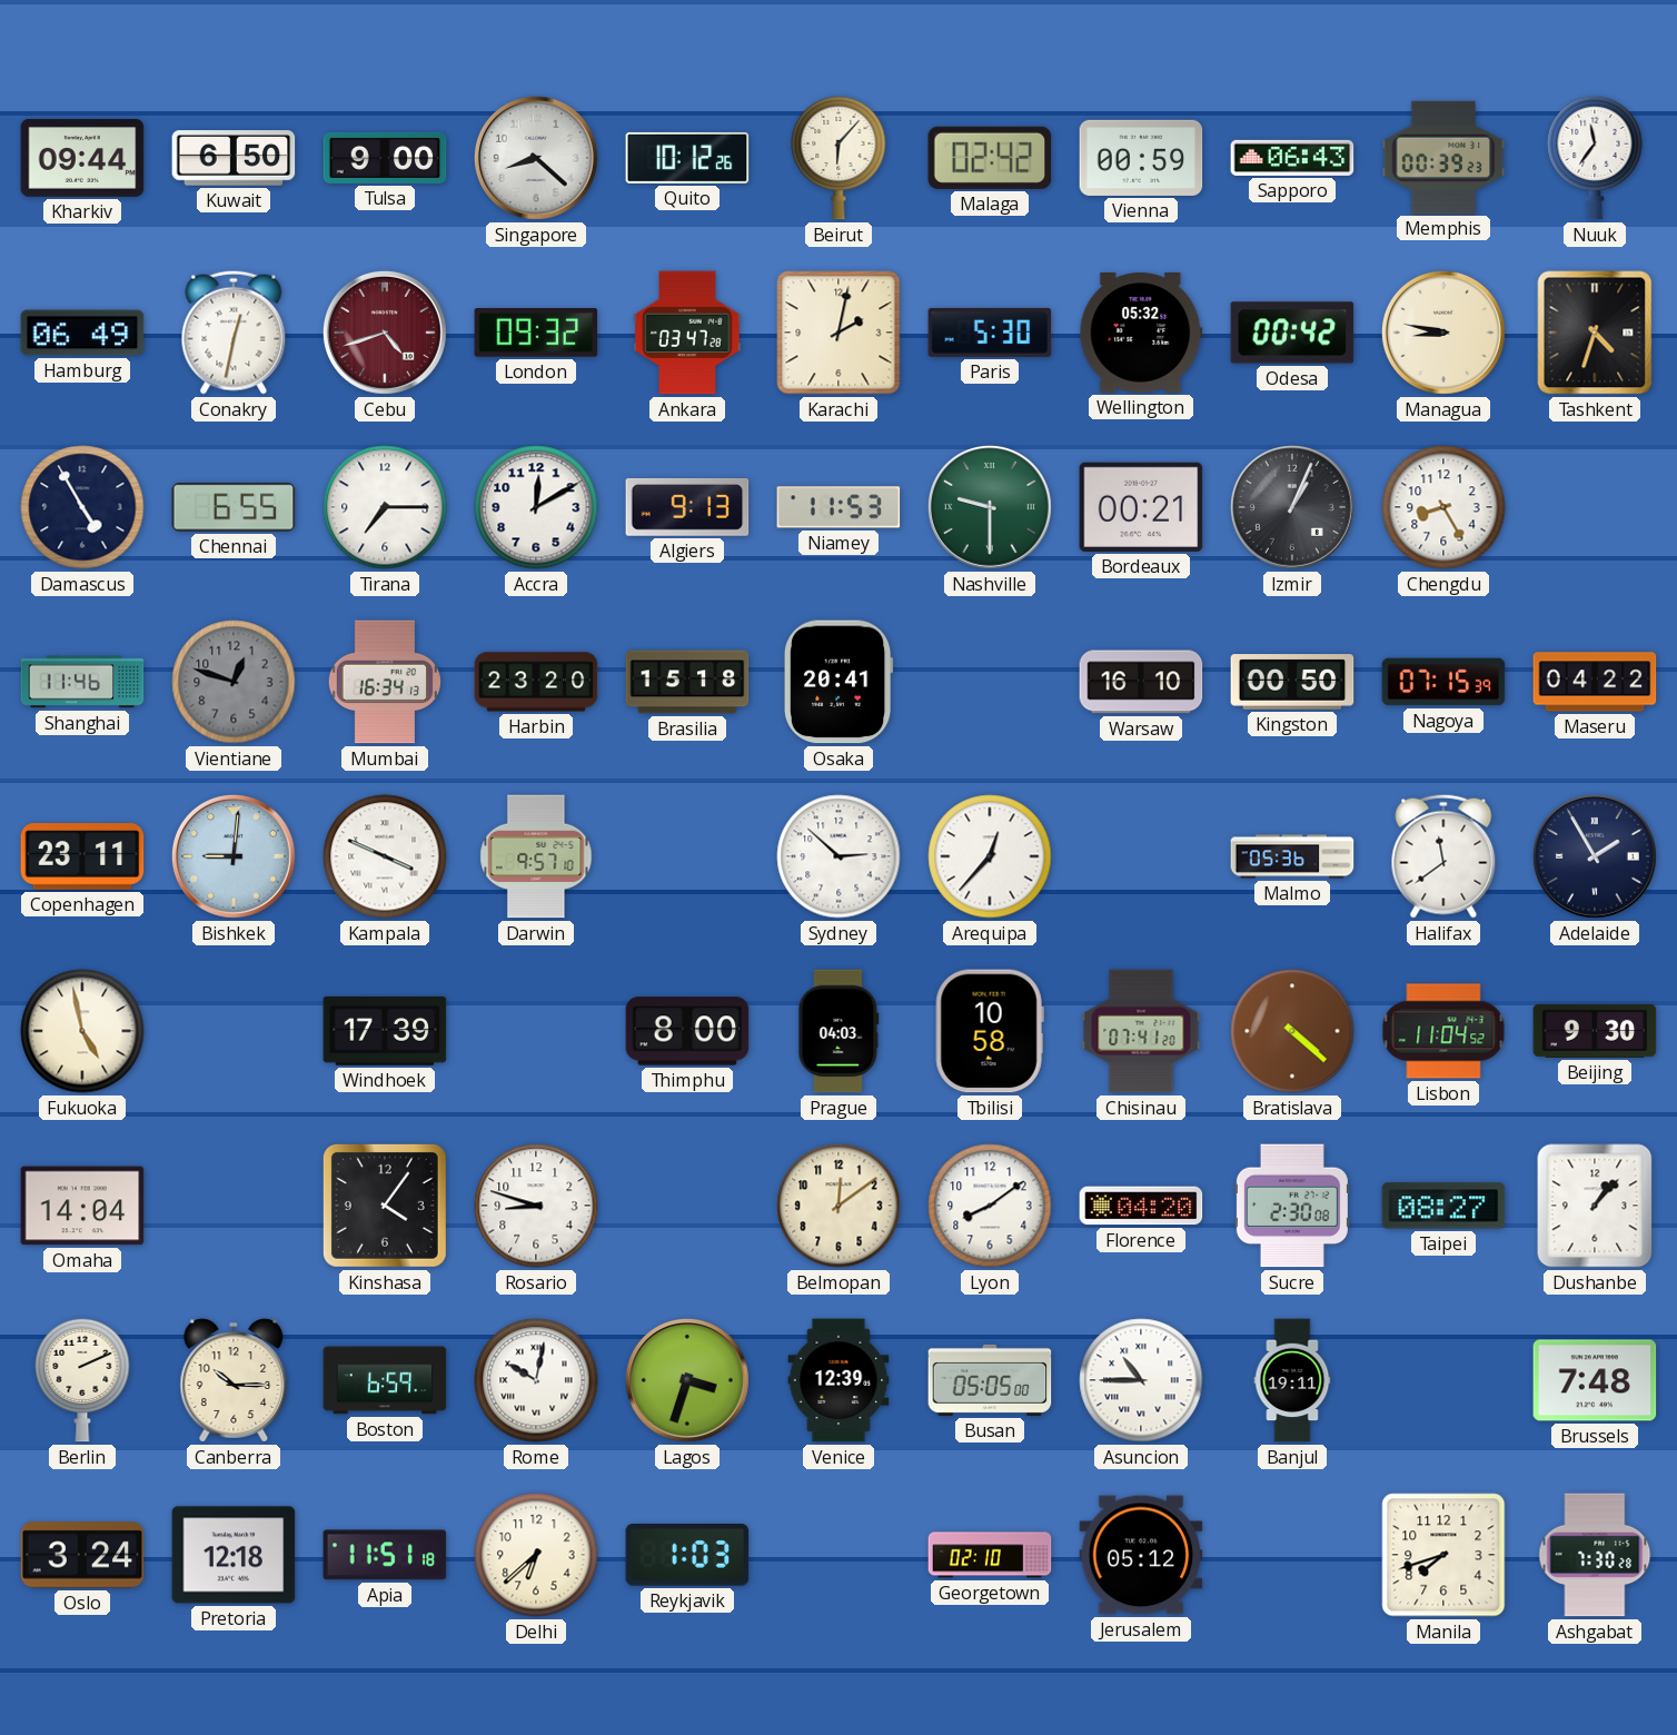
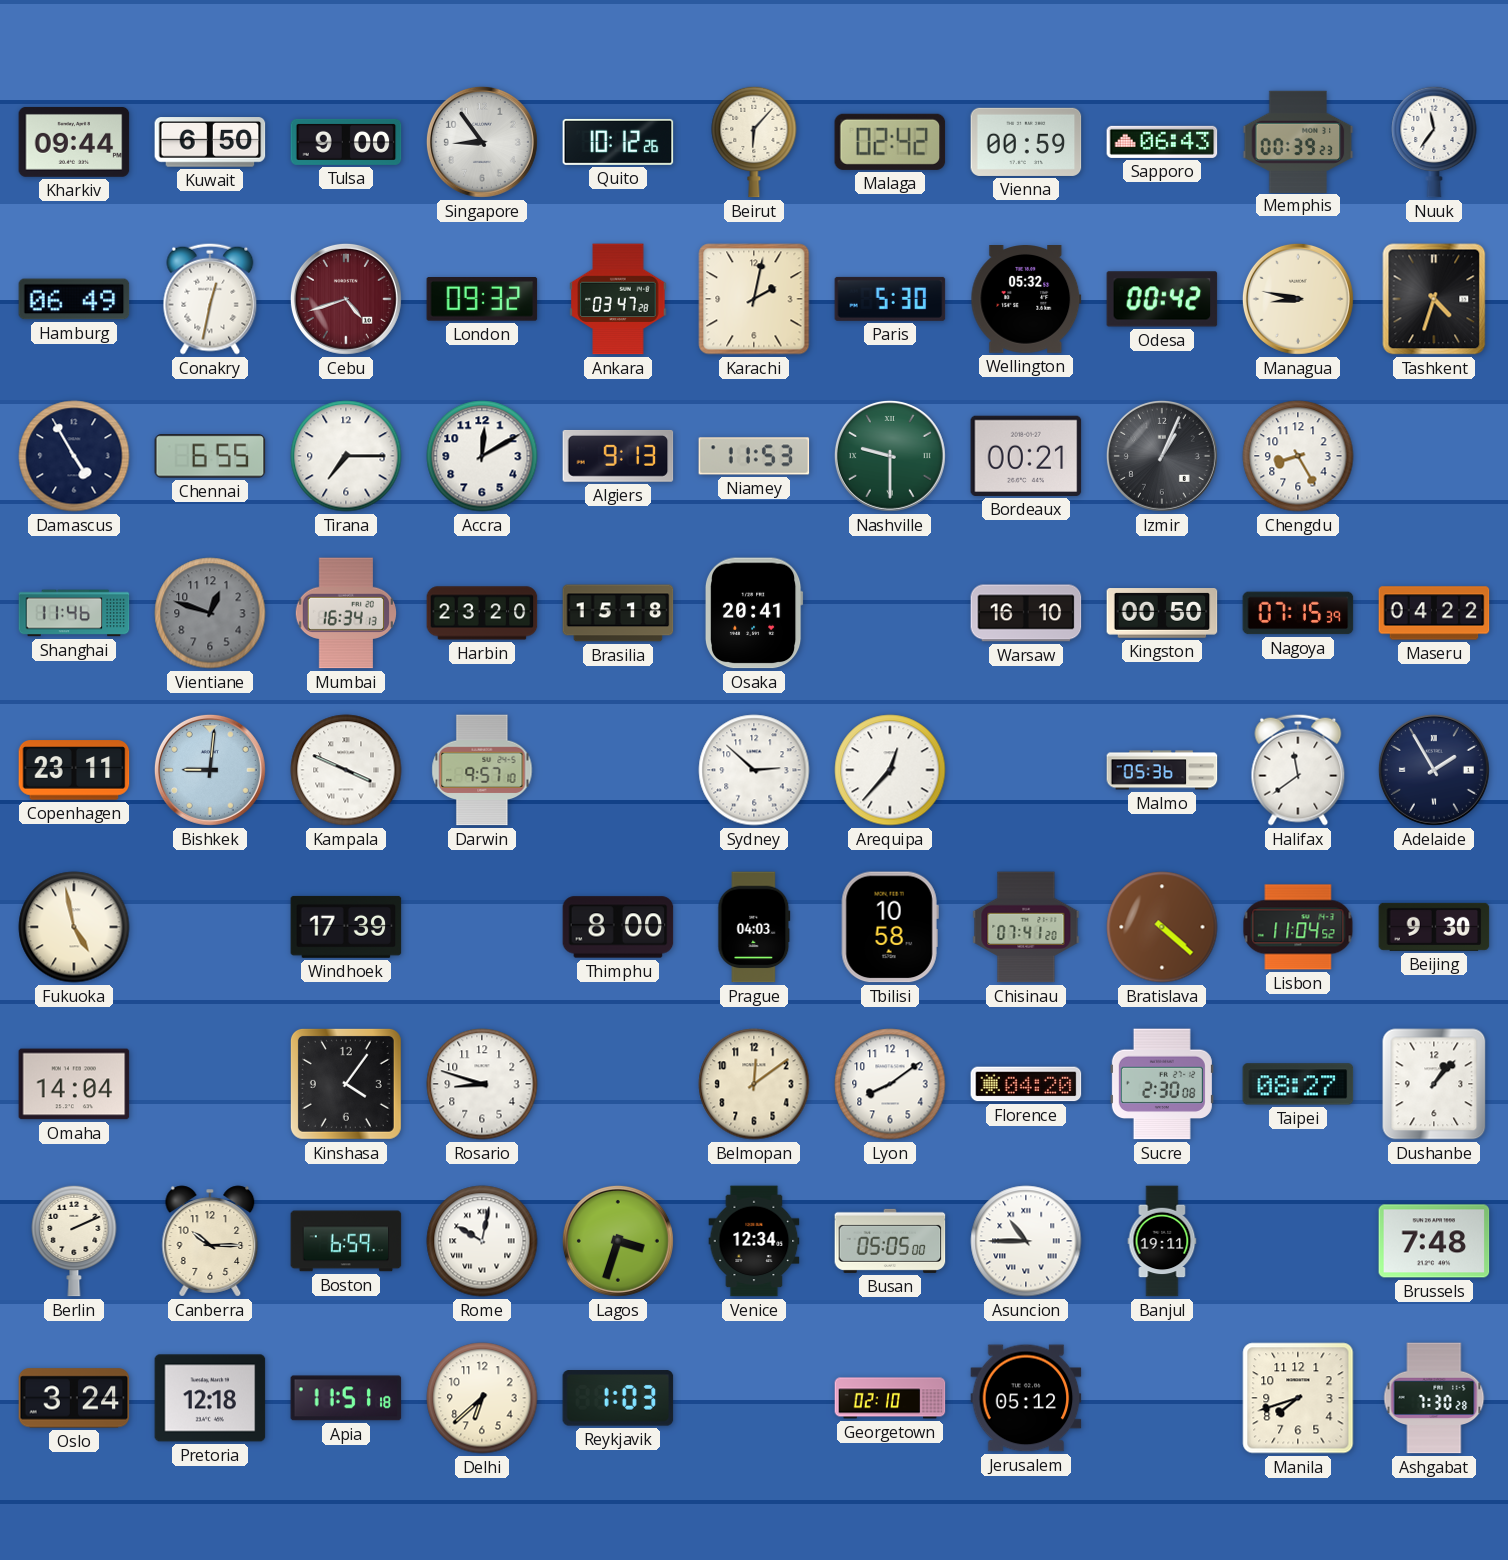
Singapore: 8:22 -> 8:54
Venice: 12:39 -> 12:34
